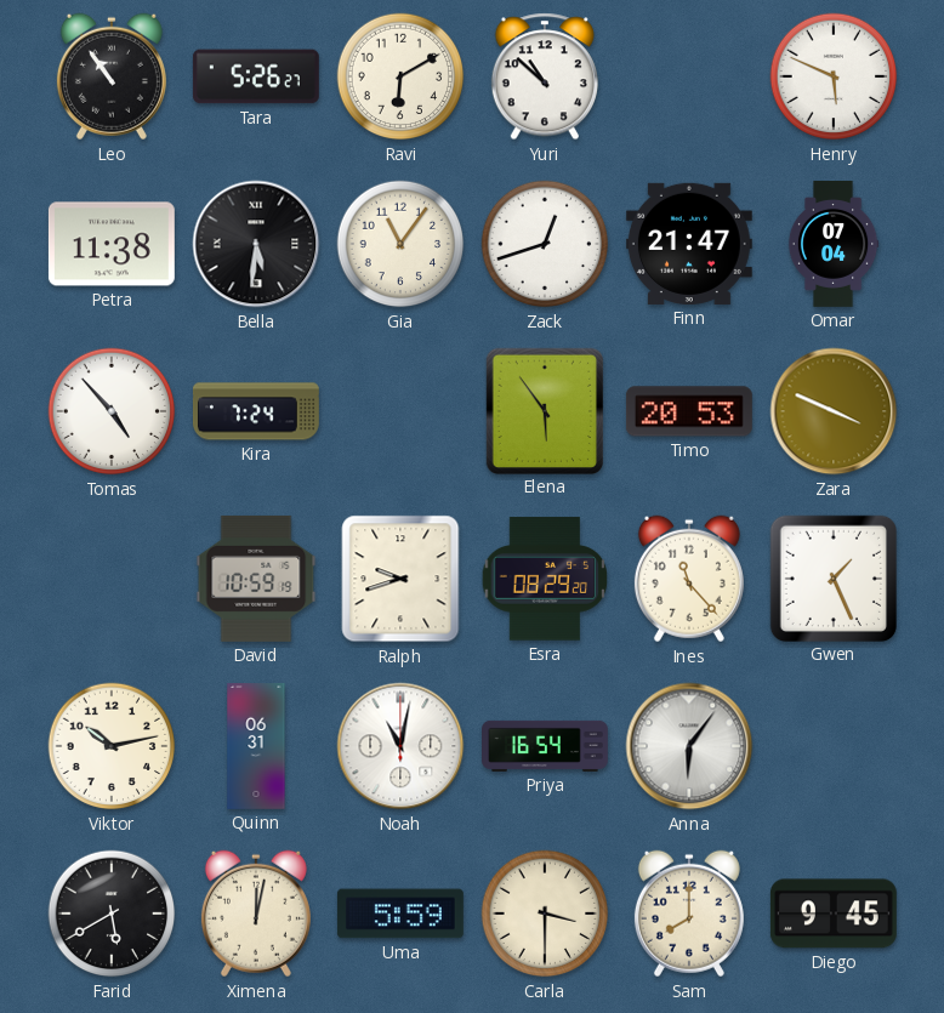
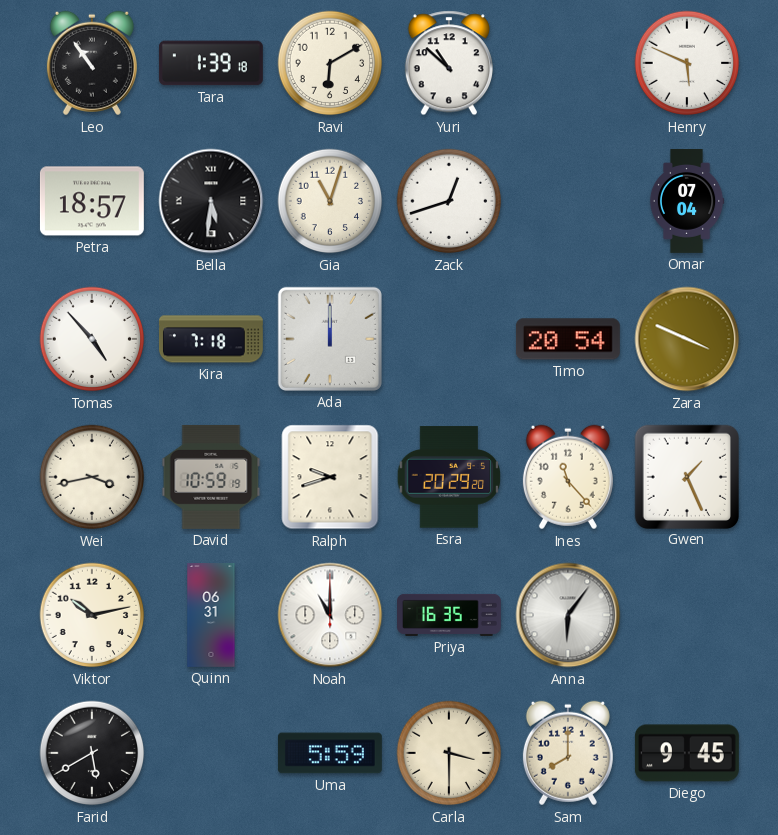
Tara: 5:26 -> 1:39
Petra: 11:38 -> 18:57
Gia: 11:06 -> 11:03
Finn: 21:47 -> none
Kira: 7:24 -> 7:18
Ada: none -> 12:00
Elena: 5:54 -> none
Timo: 20:53 -> 20:54
Wei: none -> 3:43
Esra: 08:29 -> 20:29
Noah: 11:02 -> 11:00
Priya: 16:54 -> 16:35
Ximena: 12:02 -> none
